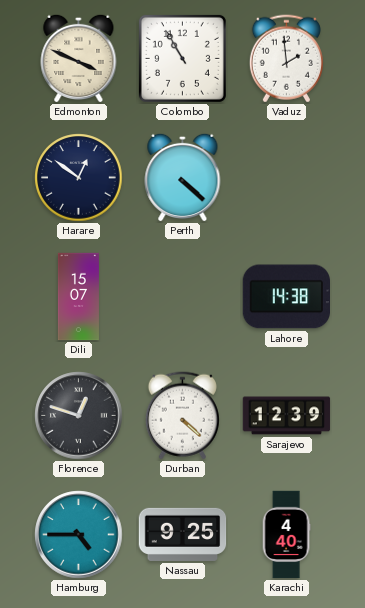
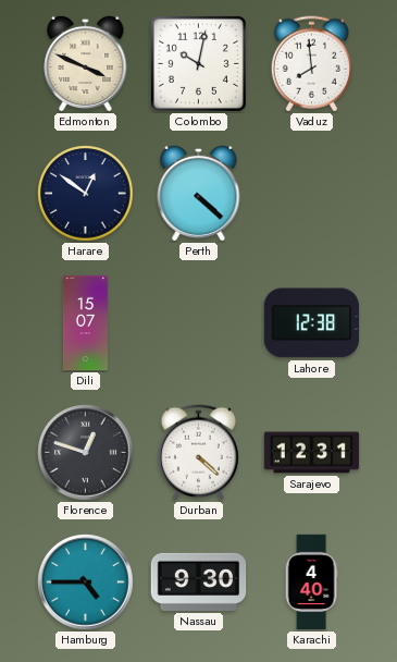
Colombo: 10:55 -> 10:02
Vaduz: 1:59 -> 7:59
Lahore: 14:38 -> 12:38
Sarajevo: 12:39 -> 12:31
Nassau: 9:25 -> 9:30
